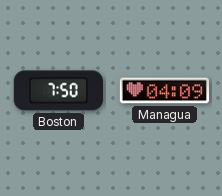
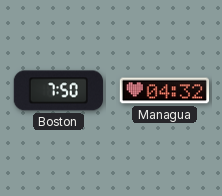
Managua: 04:09 -> 04:32
